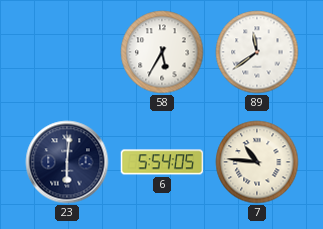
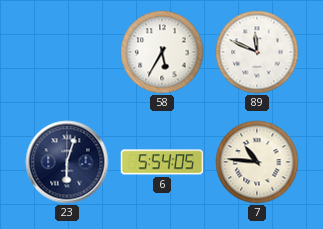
89: 11:39 -> 11:49
23: 6:01 -> 6:03
